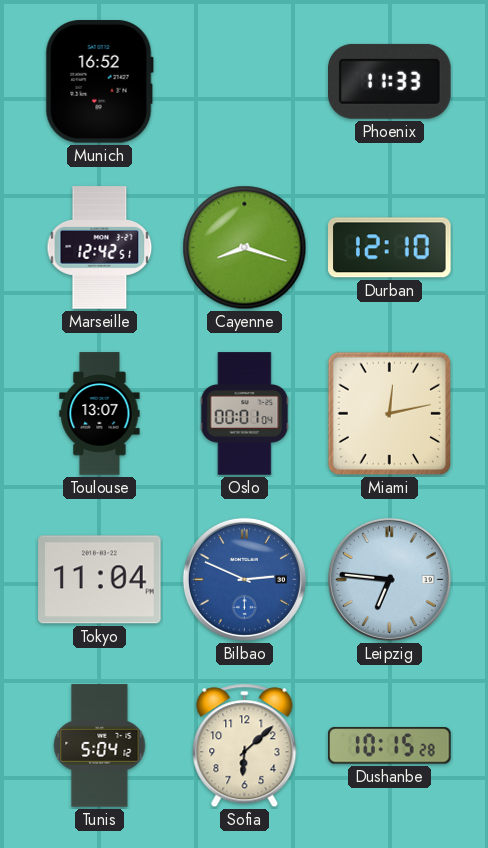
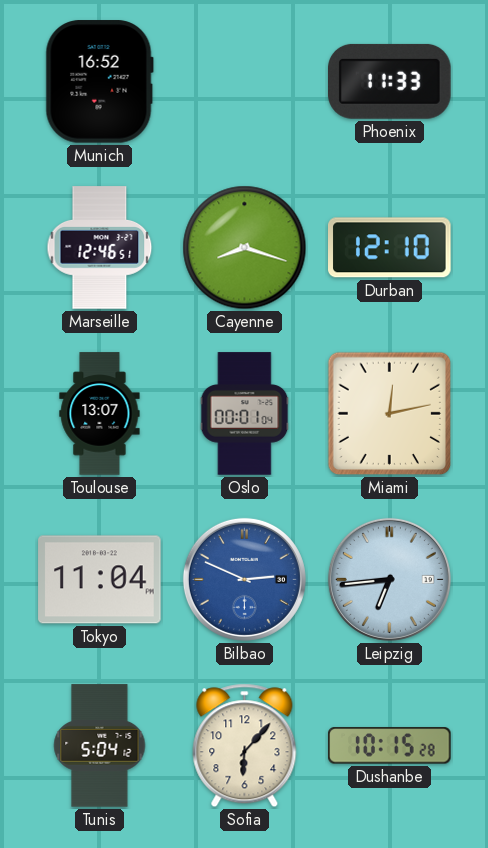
Marseille: 12:42 -> 12:46
Leipzig: 6:46 -> 6:44
Sofia: 6:08 -> 6:07
